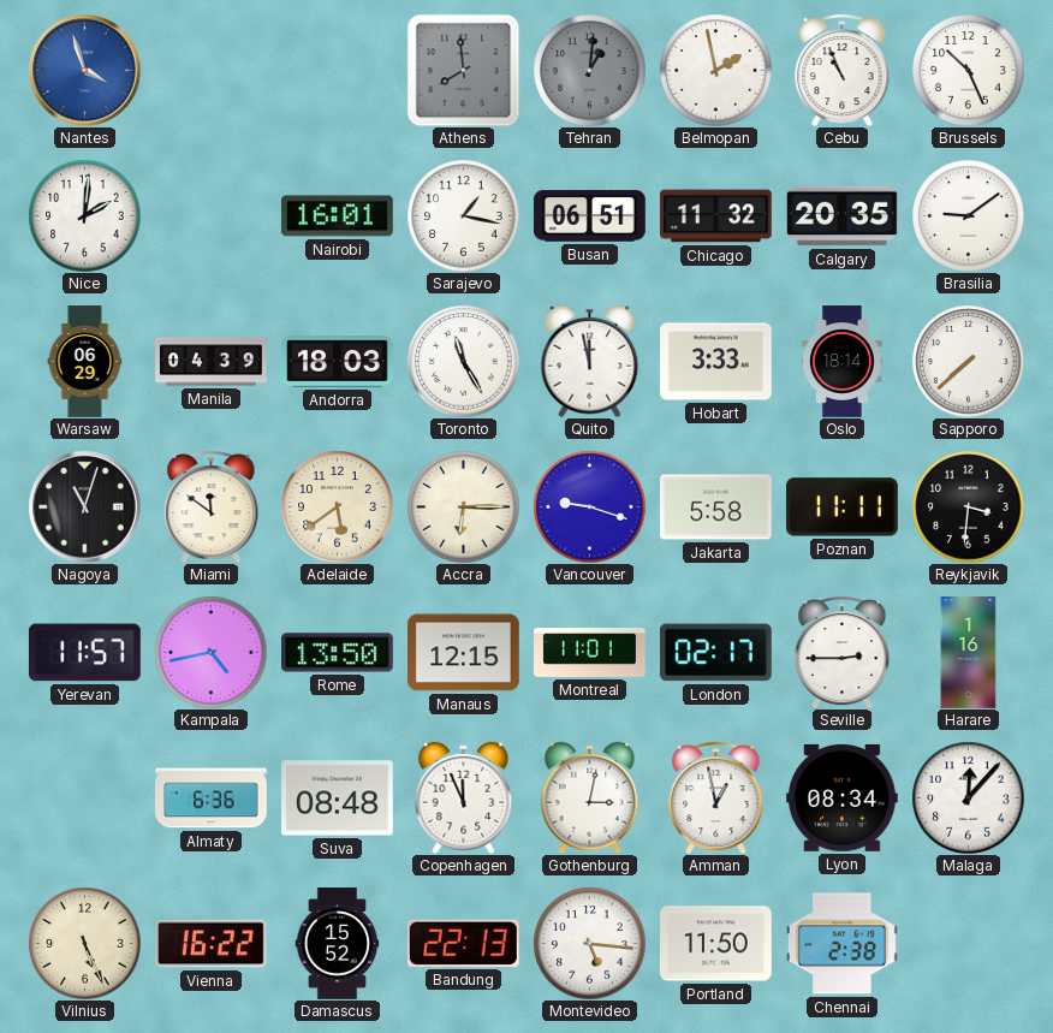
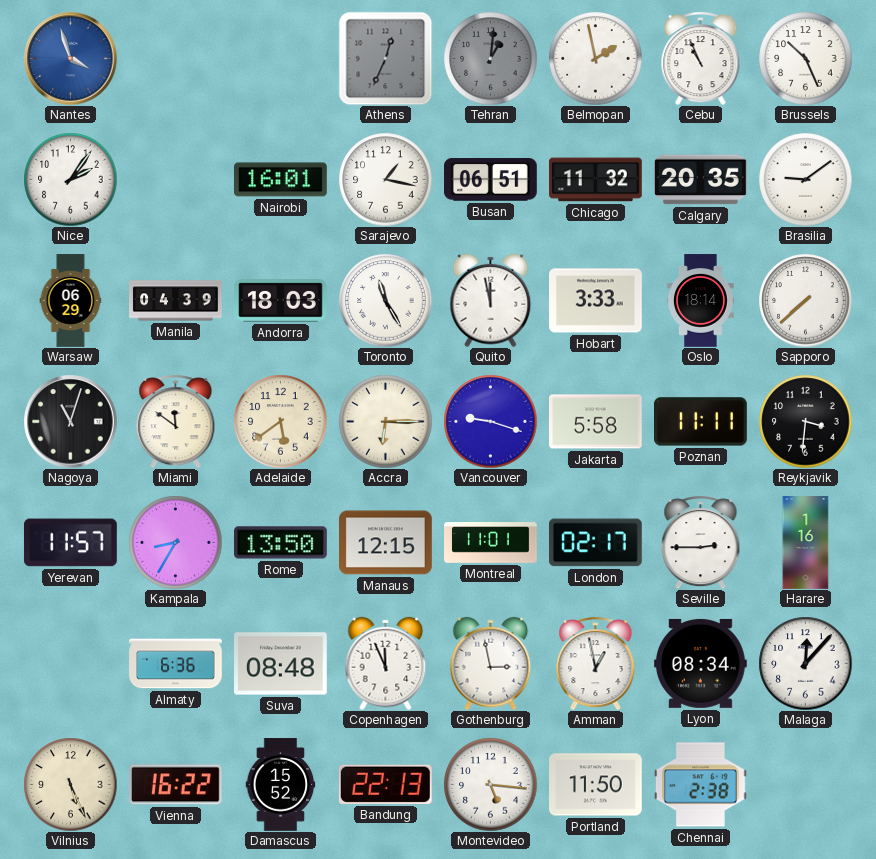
Athens: 7:59 -> 12:34
Nice: 2:01 -> 2:06
Kampala: 4:43 -> 8:35
Gothenburg: 3:02 -> 2:58
